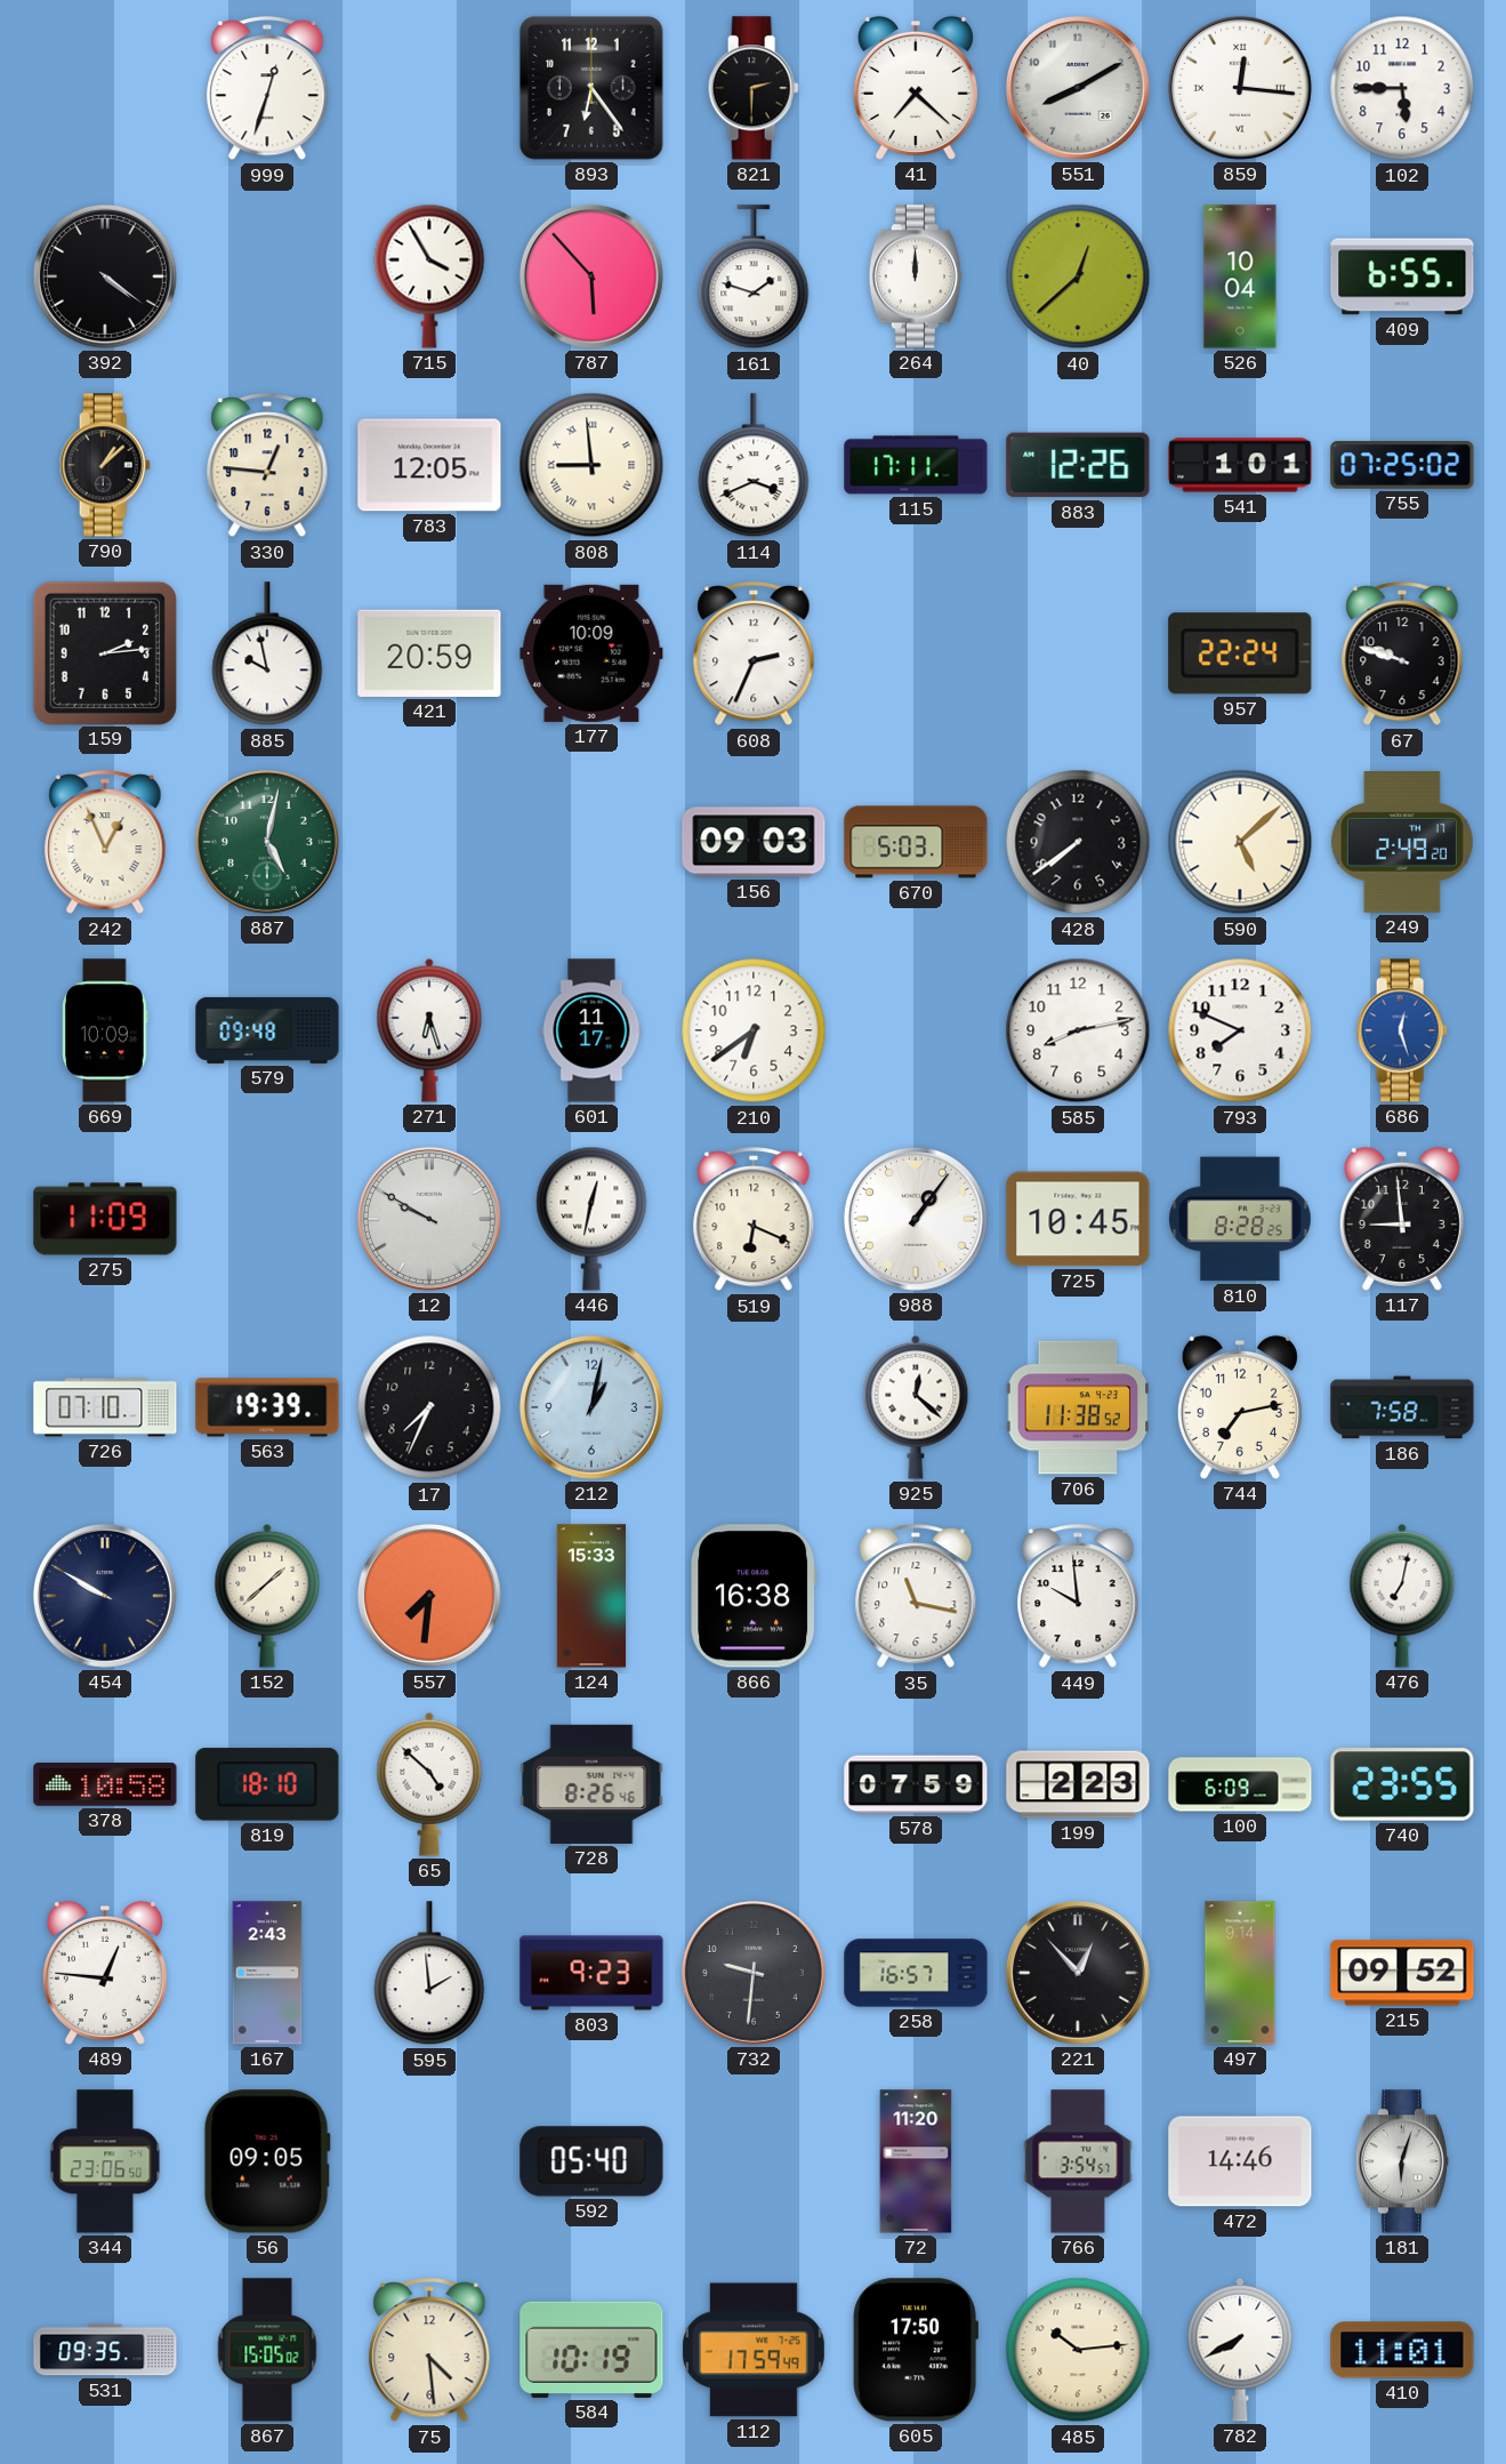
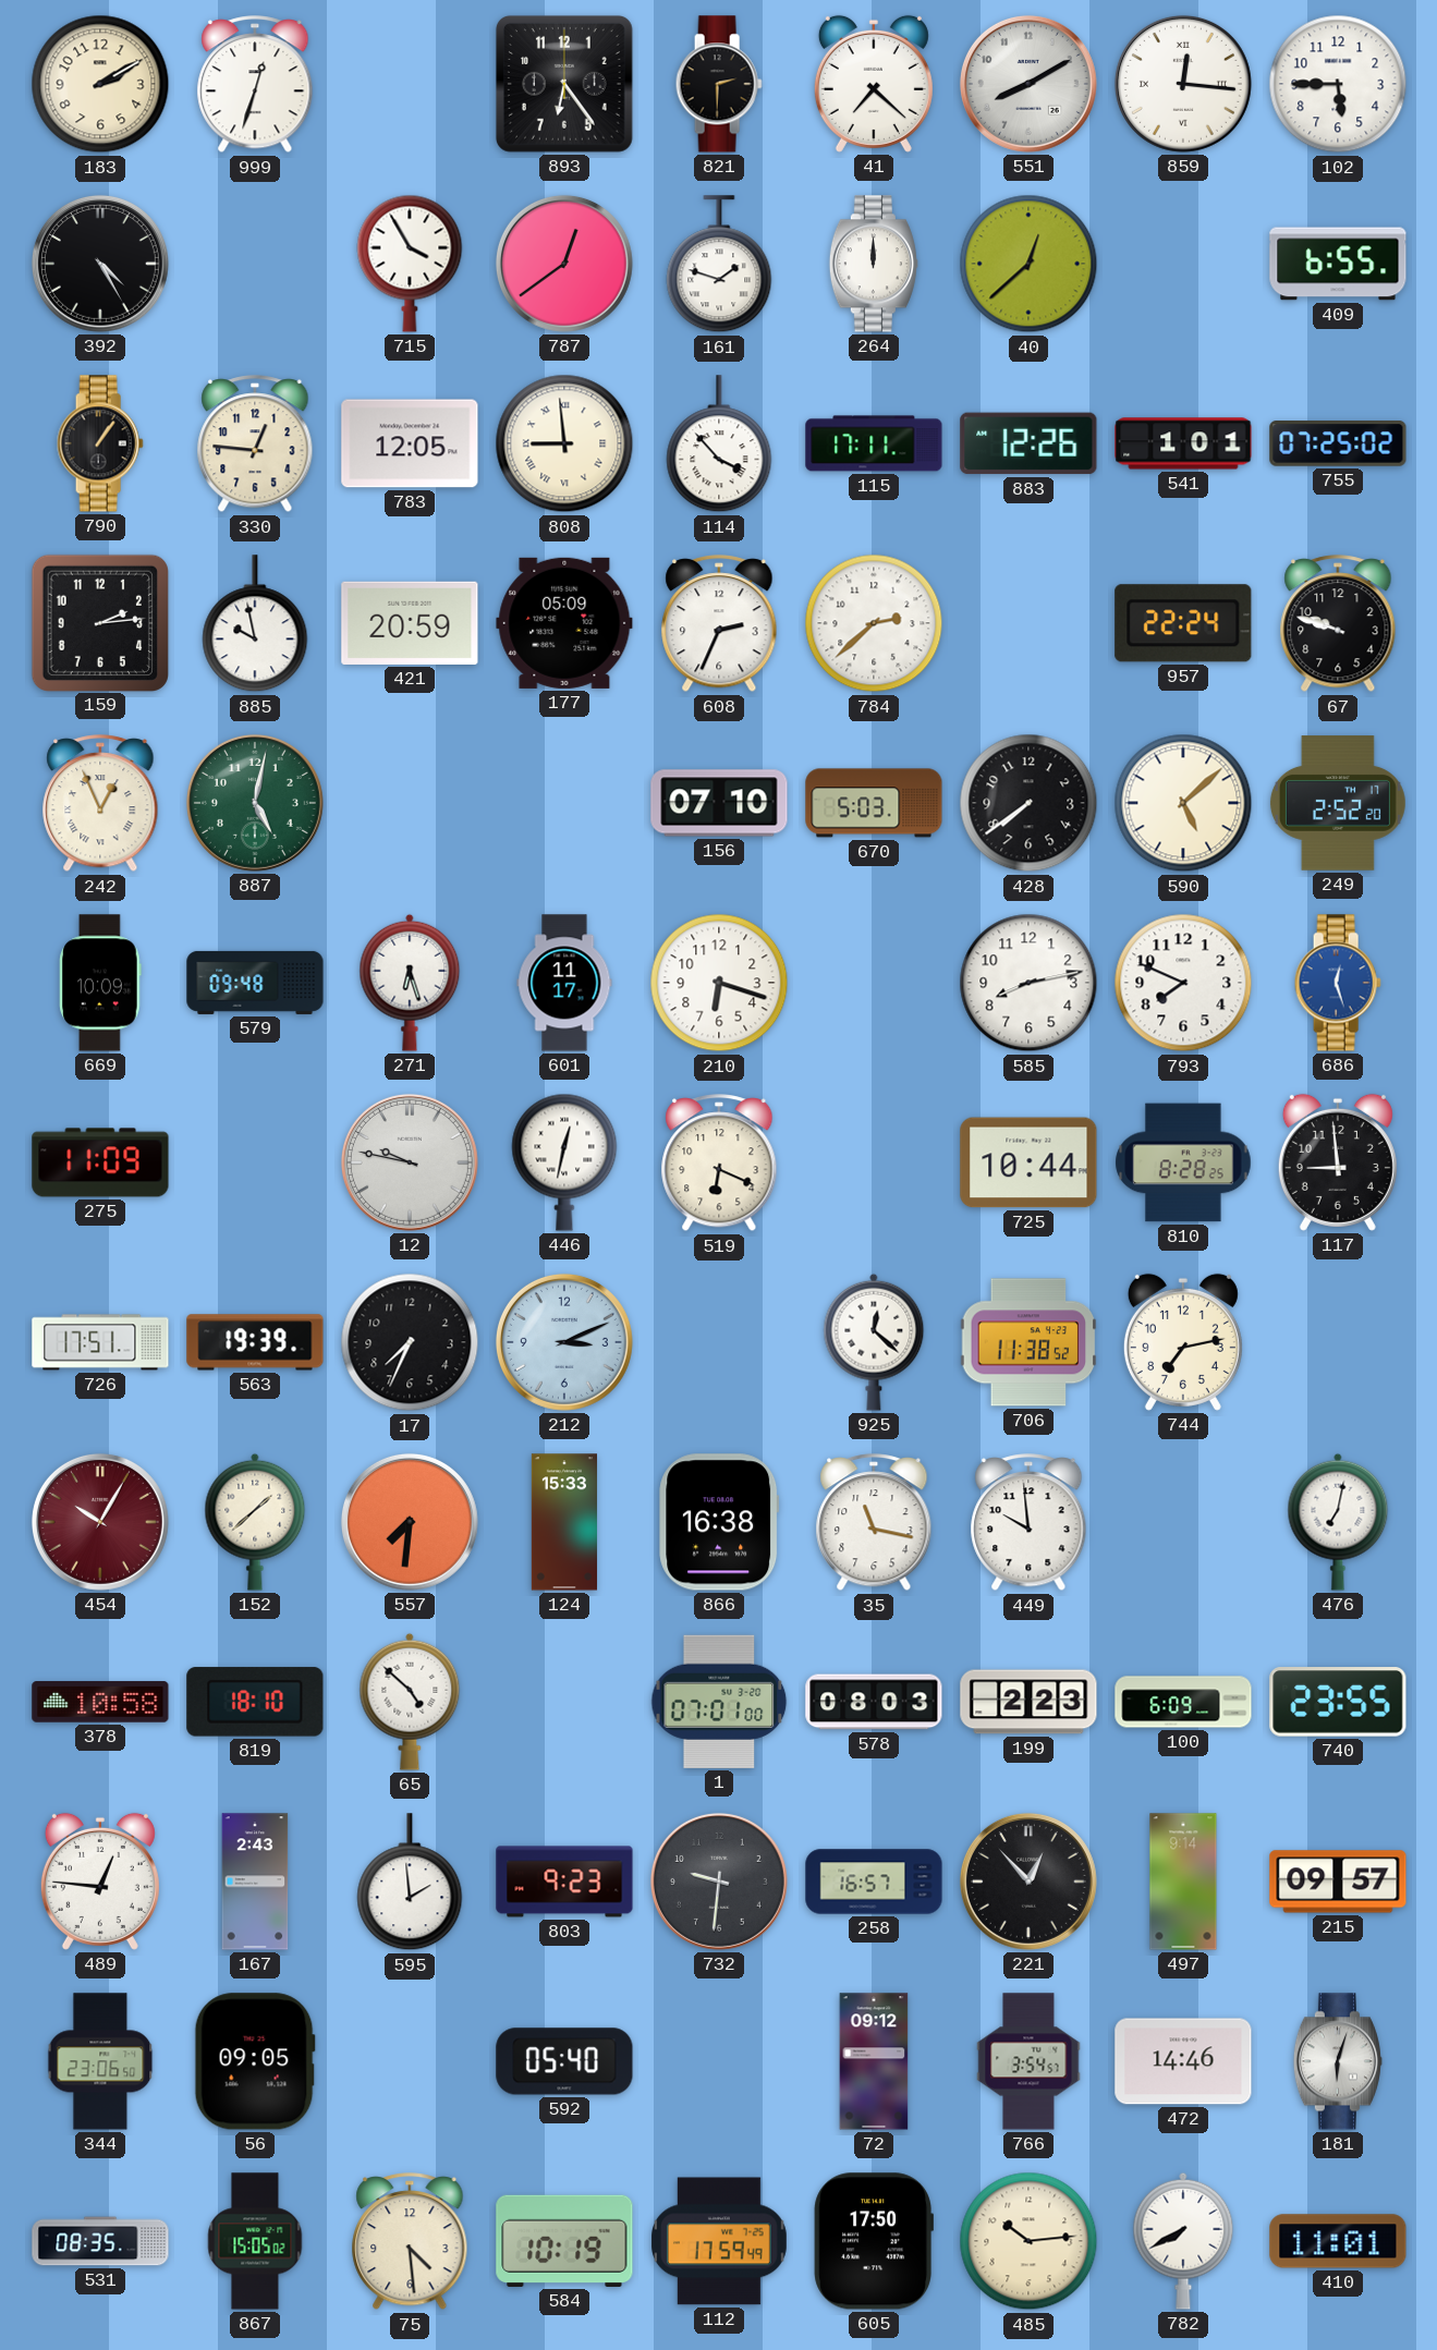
183: none -> 2:10
392: 4:21 -> 4:25
787: 5:53 -> 12:39
526: 10:04 -> none
790: 1:08 -> 1:06
114: 3:41 -> 3:53
177: 10:09 -> 05:09
784: none -> 2:38
156: 09:03 -> 07:10
249: 2:49 -> 2:52
210: 6:39 -> 6:18
12: 9:50 -> 9:47
988: 1:06 -> none
725: 10:45 -> 10:44
726: 07:10 -> 17:51
212: 1:02 -> 3:11
186: 7:58 -> none
454: 9:50 -> 10:05
454 dial: navy -> burgundy
728: 8:26 -> none
1: none -> 07:01
578: 07:59 -> 08:03
215: 09:52 -> 09:57
72: 11:20 -> 09:12
531: 09:35 -> 08:35
